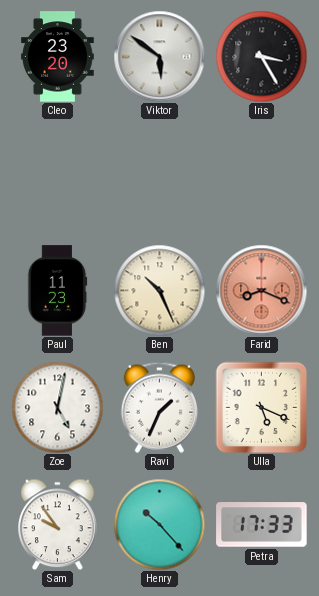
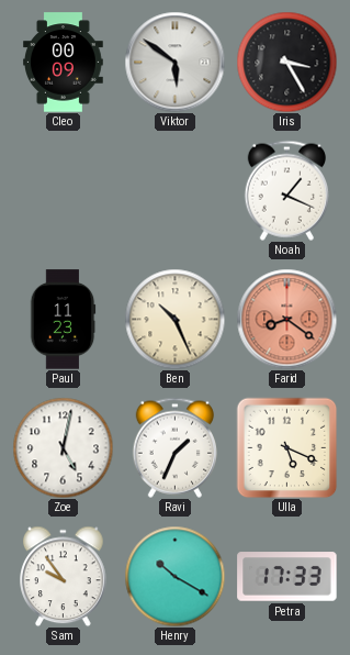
Cleo: 23:20 -> 00:09
Noah: none -> 1:19
Farid: 8:19 -> 8:21
Henry: 10:23 -> 10:20
